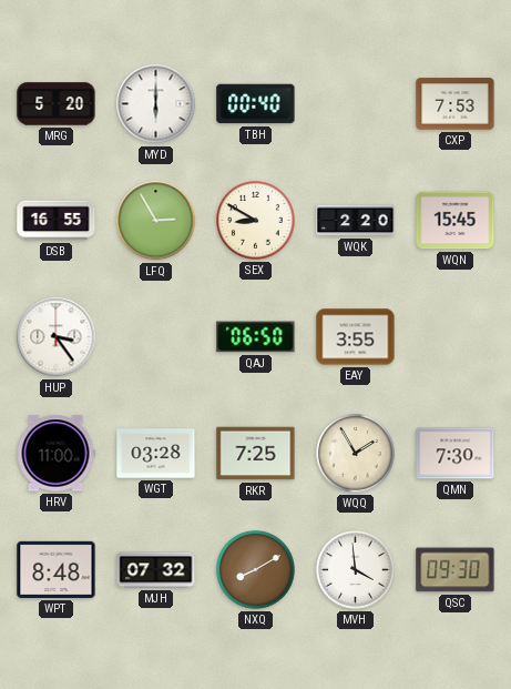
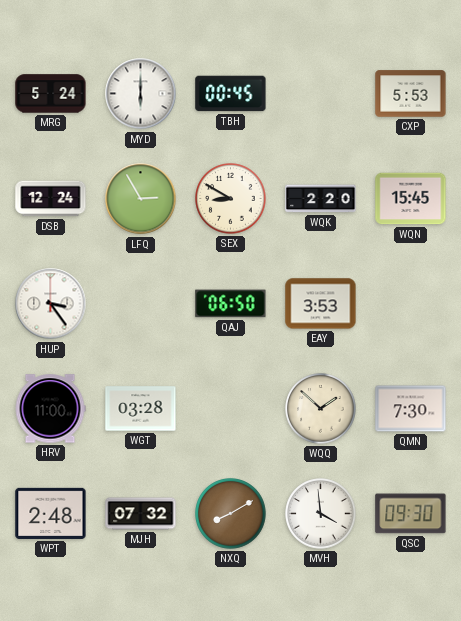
MRG: 5:20 -> 5:24
TBH: 00:40 -> 00:45
CXP: 7:53 -> 5:53
DSB: 16:55 -> 12:24
EAY: 3:55 -> 3:53
RKR: 7:25 -> none
WQQ: 1:55 -> 1:52
WPT: 8:48 -> 2:48
